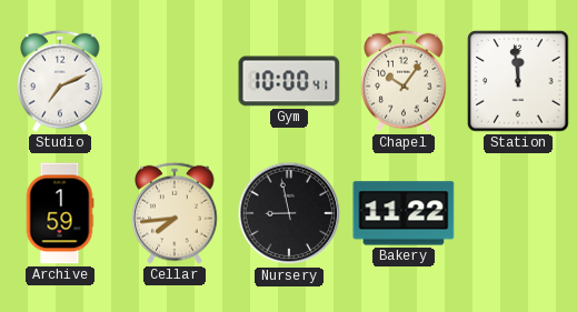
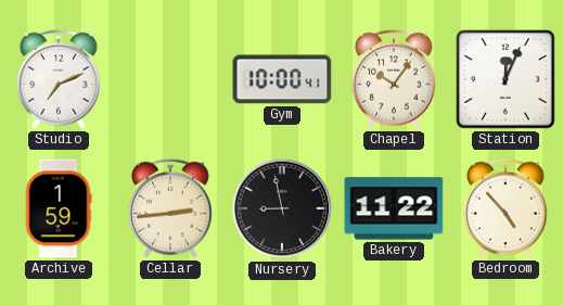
Station: 11:59 -> 12:04
Cellar: 7:44 -> 2:44
Bedroom: none -> 4:53
